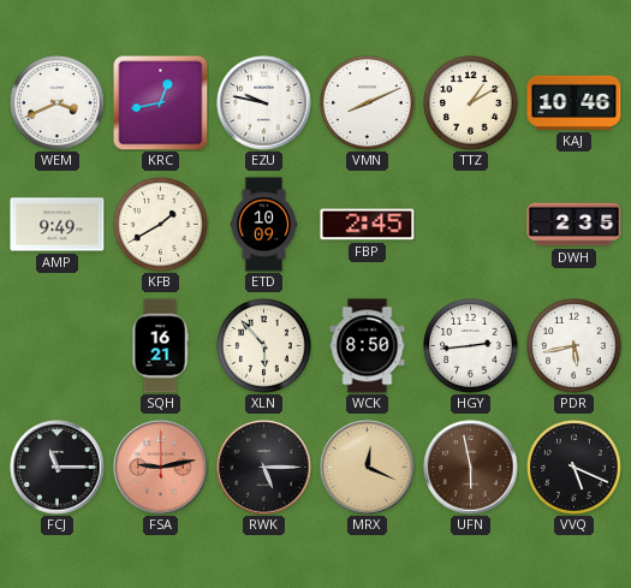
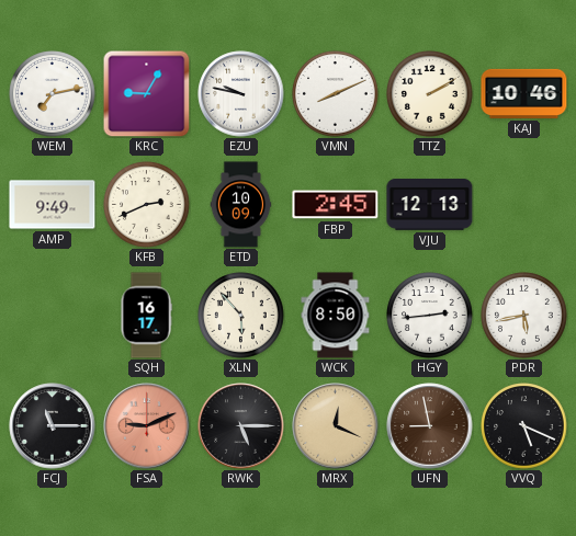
WEM: 3:41 -> 7:13
KRC: 12:43 -> 9:05
TTZ: 1:10 -> 2:10
KFB: 1:40 -> 2:41
VJU: none -> 12:13
DWH: 2:35 -> none
SQH: 16:21 -> 16:17
FSA: 9:13 -> 9:11
UFN: 5:58 -> 8:58
